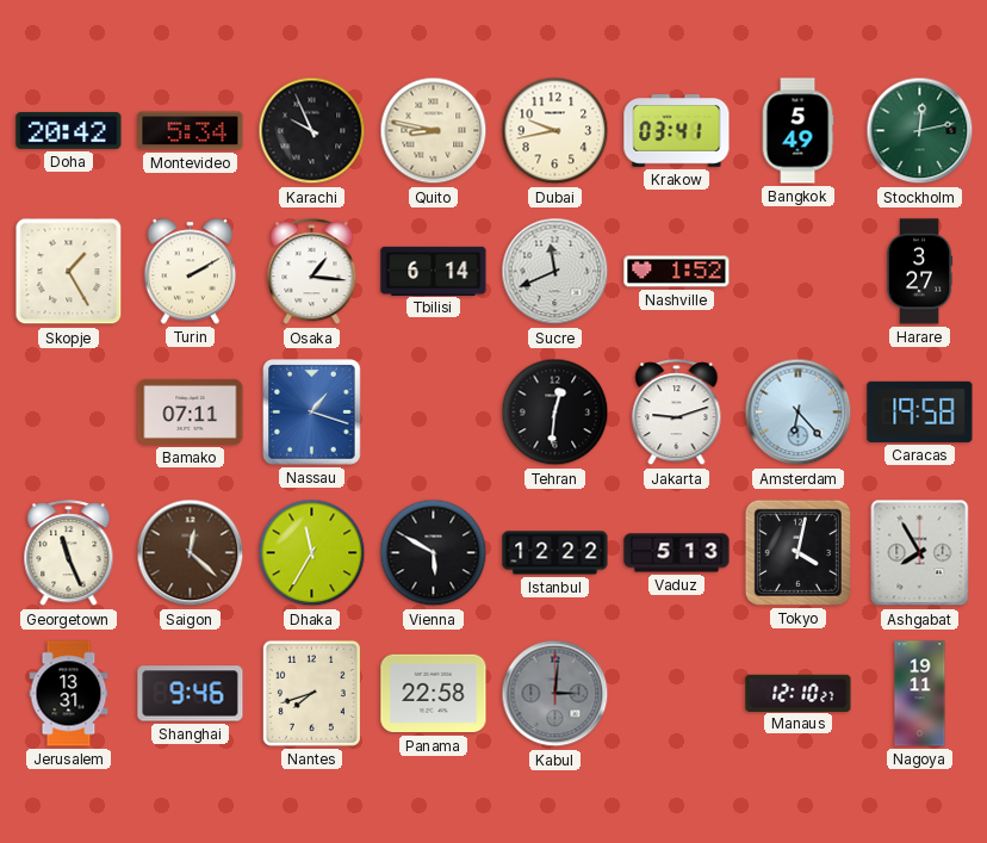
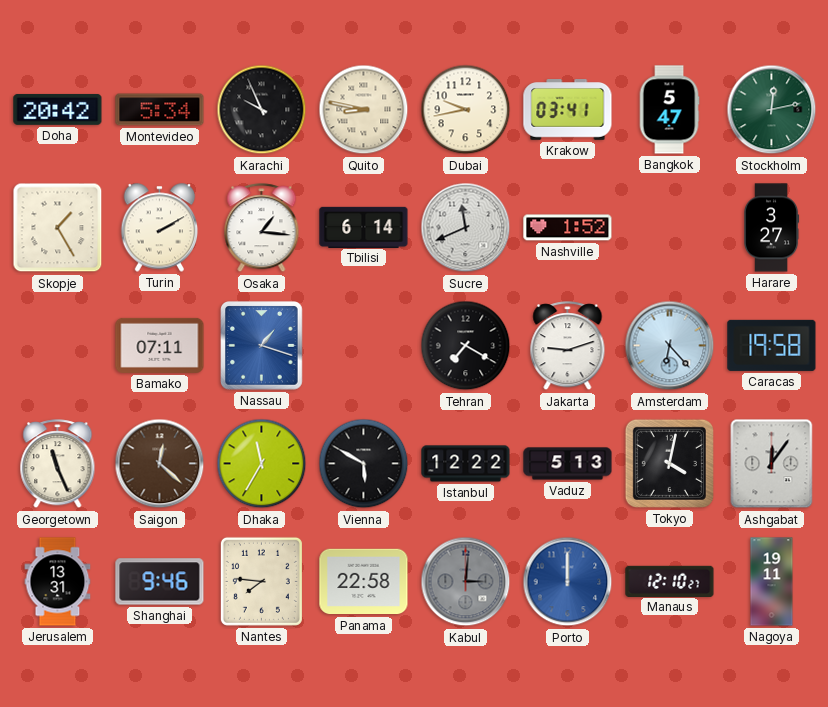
Bangkok: 5:49 -> 5:47
Tehran: 12:31 -> 7:20
Ashgabat: 7:55 -> 12:06
Nantes: 7:42 -> 7:46
Porto: none -> 12:00
